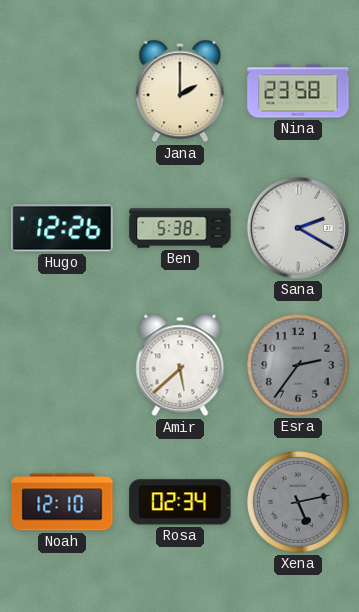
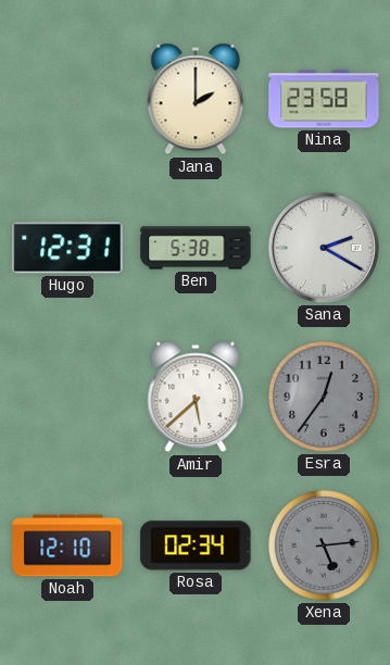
Hugo: 12:26 -> 12:31
Esra: 2:36 -> 12:36
Xena: 5:13 -> 5:14
